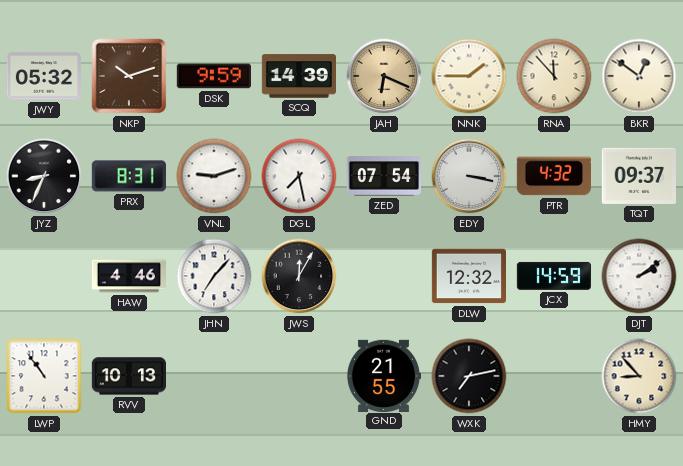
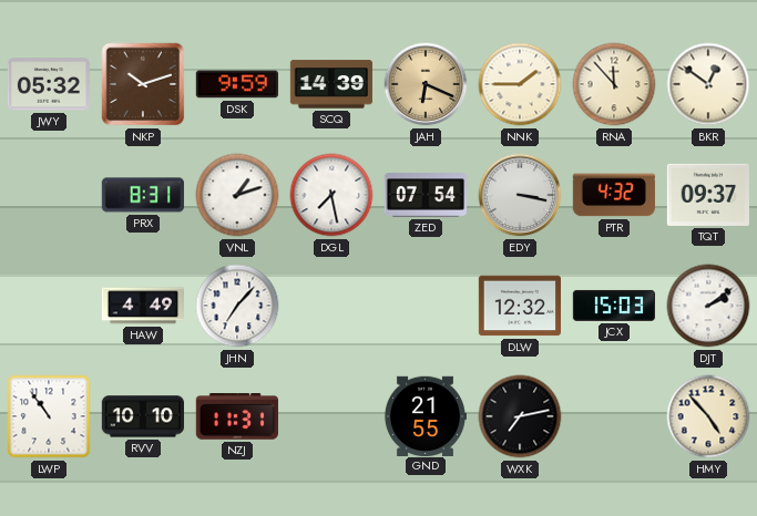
JYZ: 8:34 -> none
VNL: 9:12 -> 1:12
HAW: 4:46 -> 4:49
JWS: 12:05 -> none
JCX: 14:59 -> 15:03
RVV: 10:13 -> 10:10
NZJ: none -> 11:31
HMY: 8:53 -> 4:53
